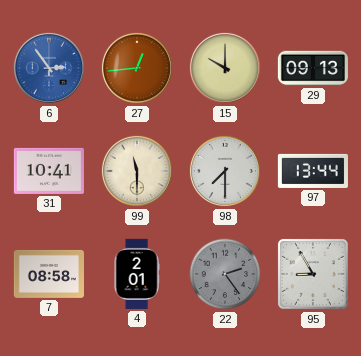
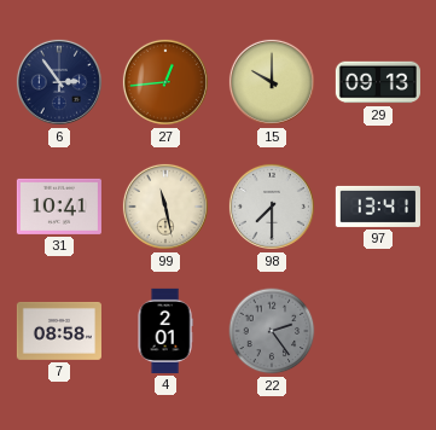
6 dial: blue -> navy
99: 11:30 -> 11:28
97: 13:44 -> 13:41
95: 8:55 -> none
